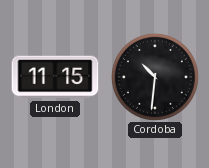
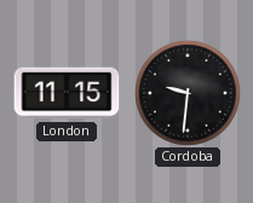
Cordoba: 10:31 -> 9:31
